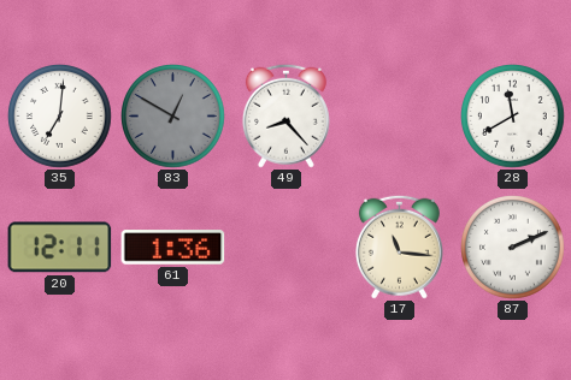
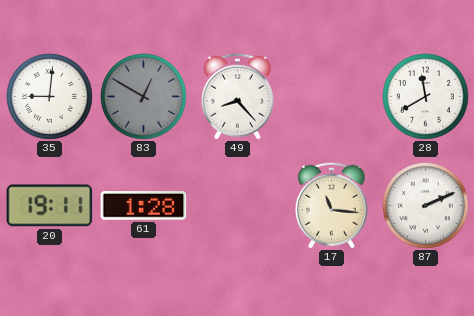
35: 7:01 -> 9:01
20: 12:11 -> 19:11
61: 1:36 -> 1:28
